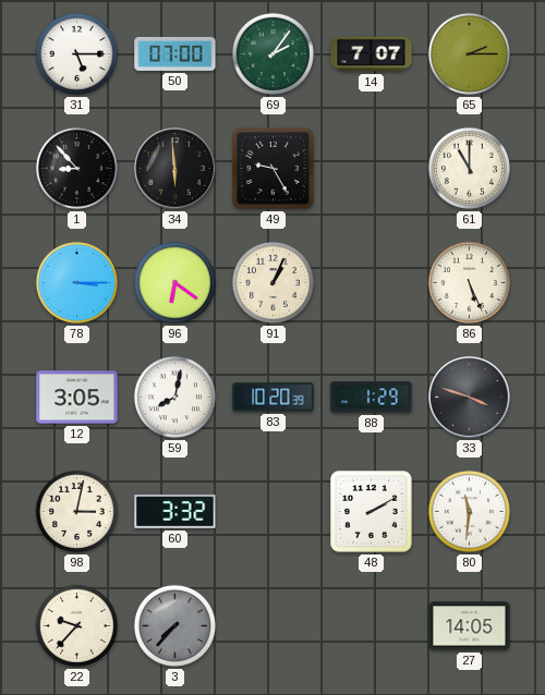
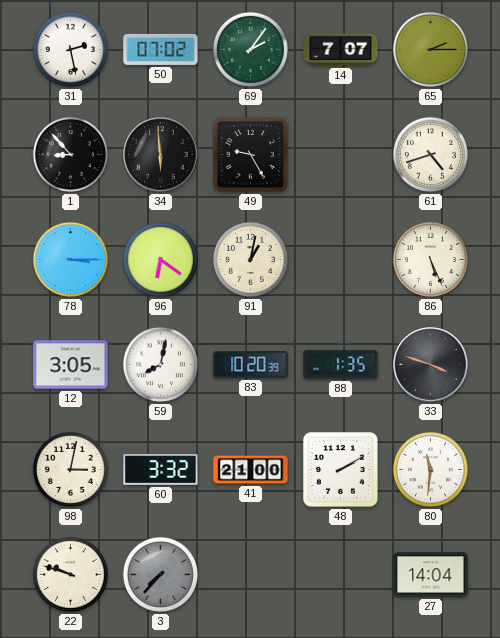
31: 5:15 -> 2:28
50: 07:00 -> 07:02
61: 11:00 -> 4:42
91: 1:04 -> 1:02
88: 1:29 -> 1:35
41: none -> 21:00
22: 9:37 -> 9:48
27: 14:05 -> 14:04
